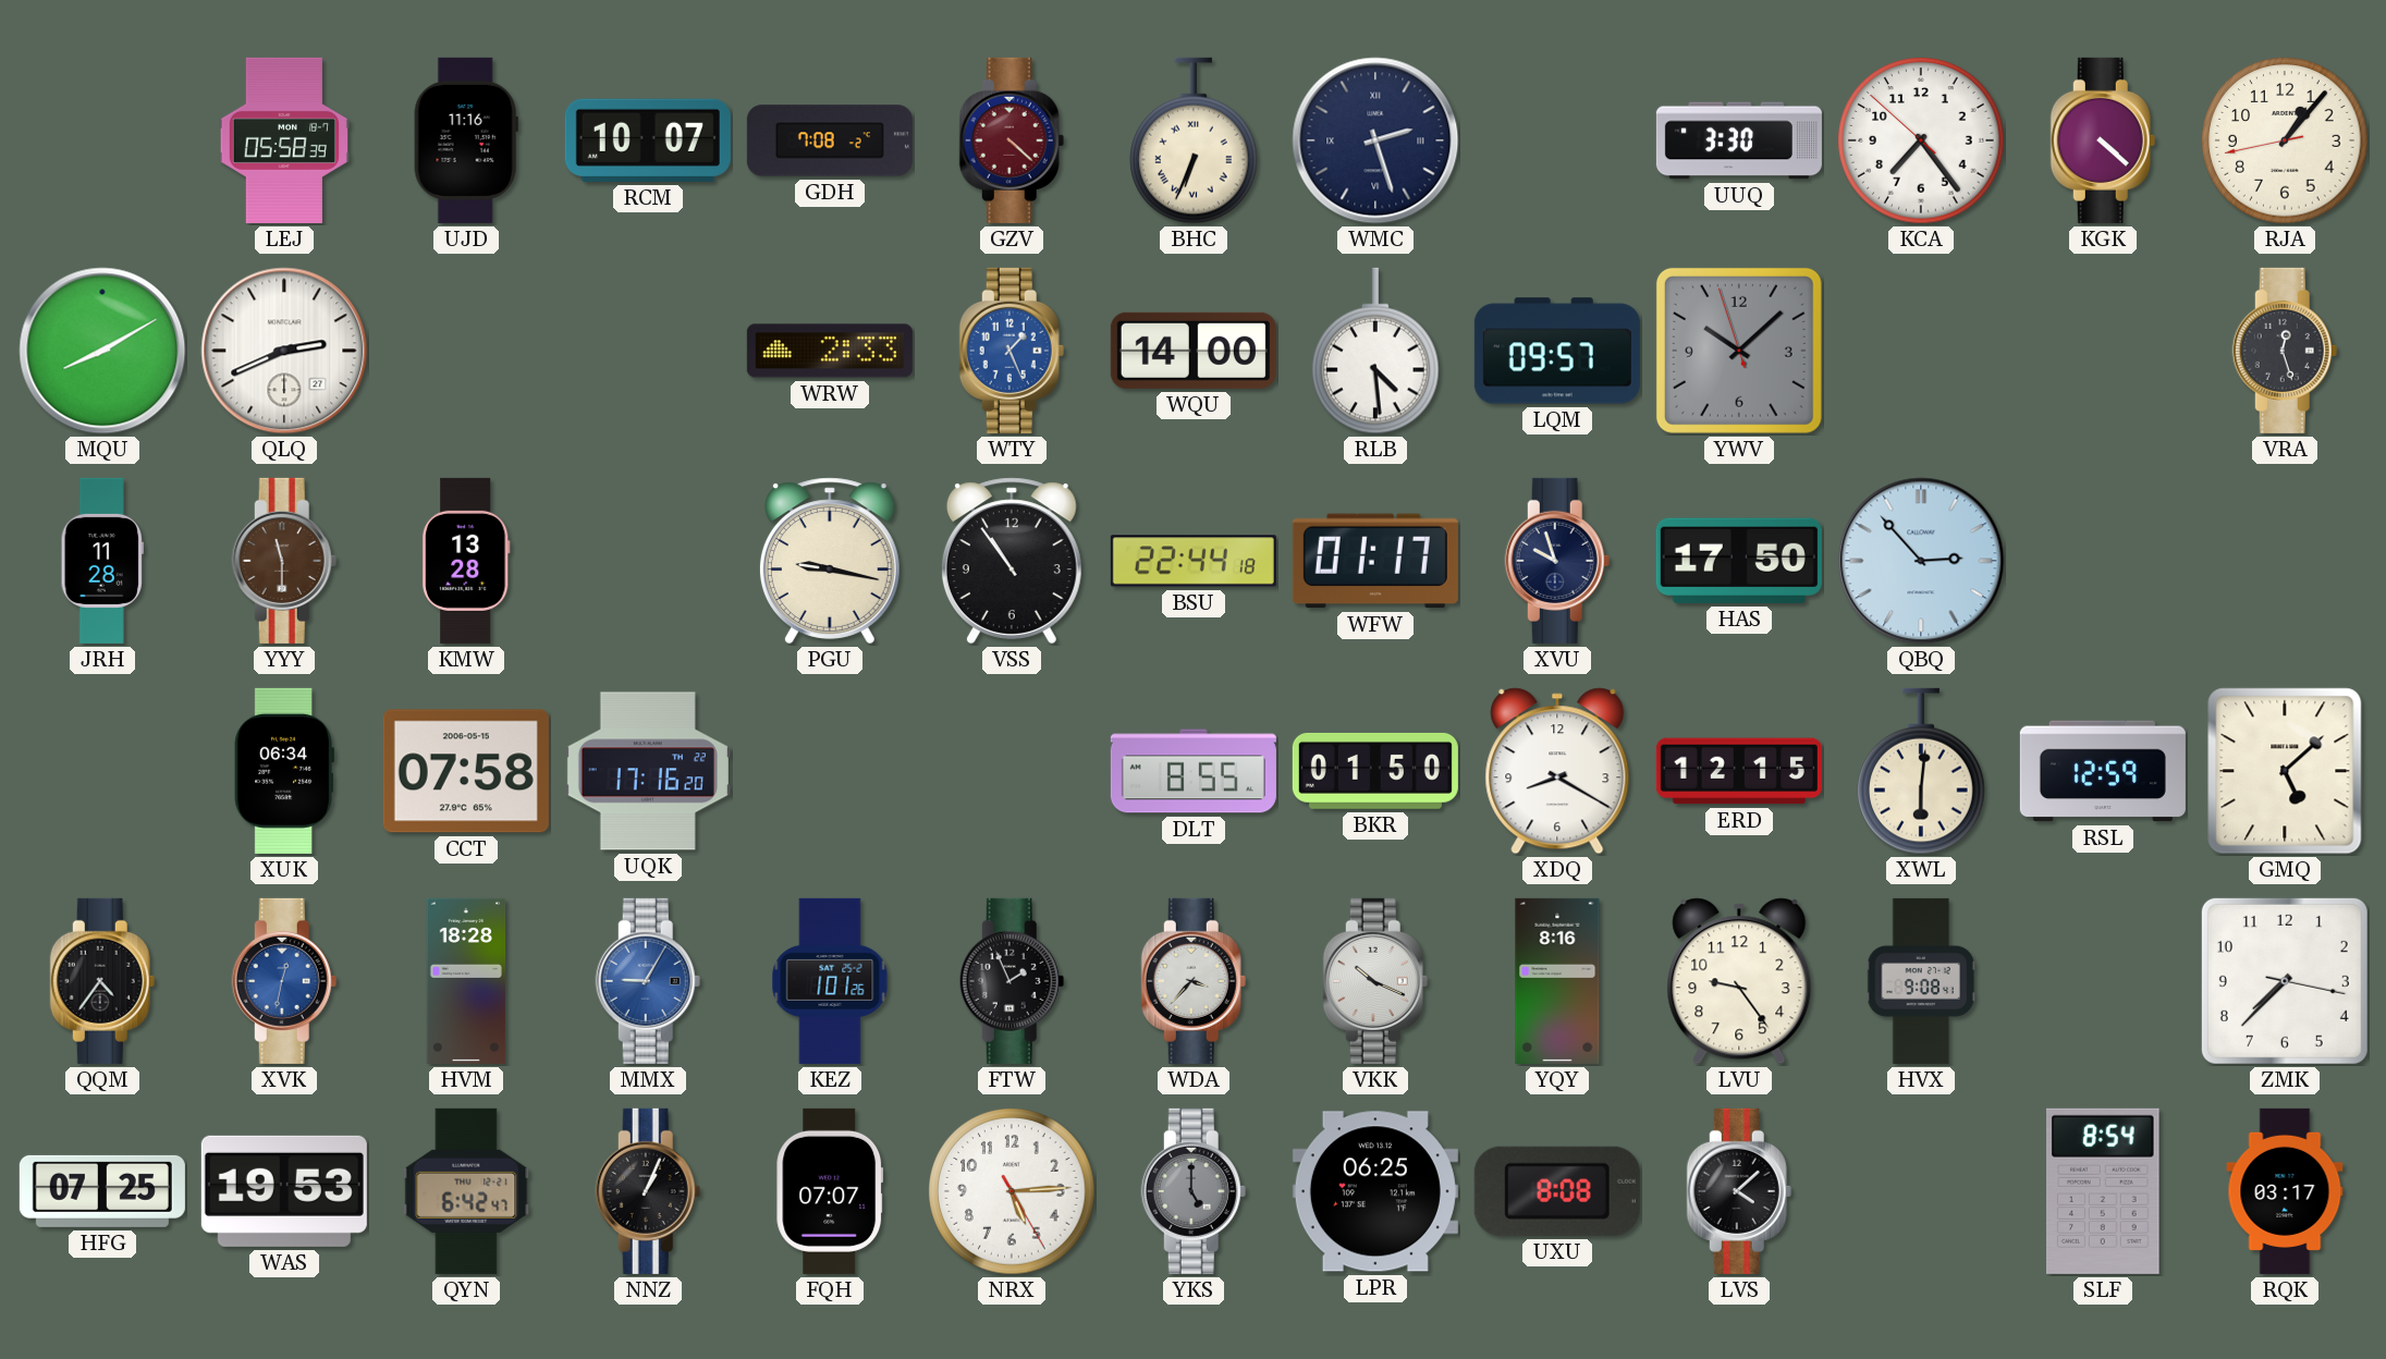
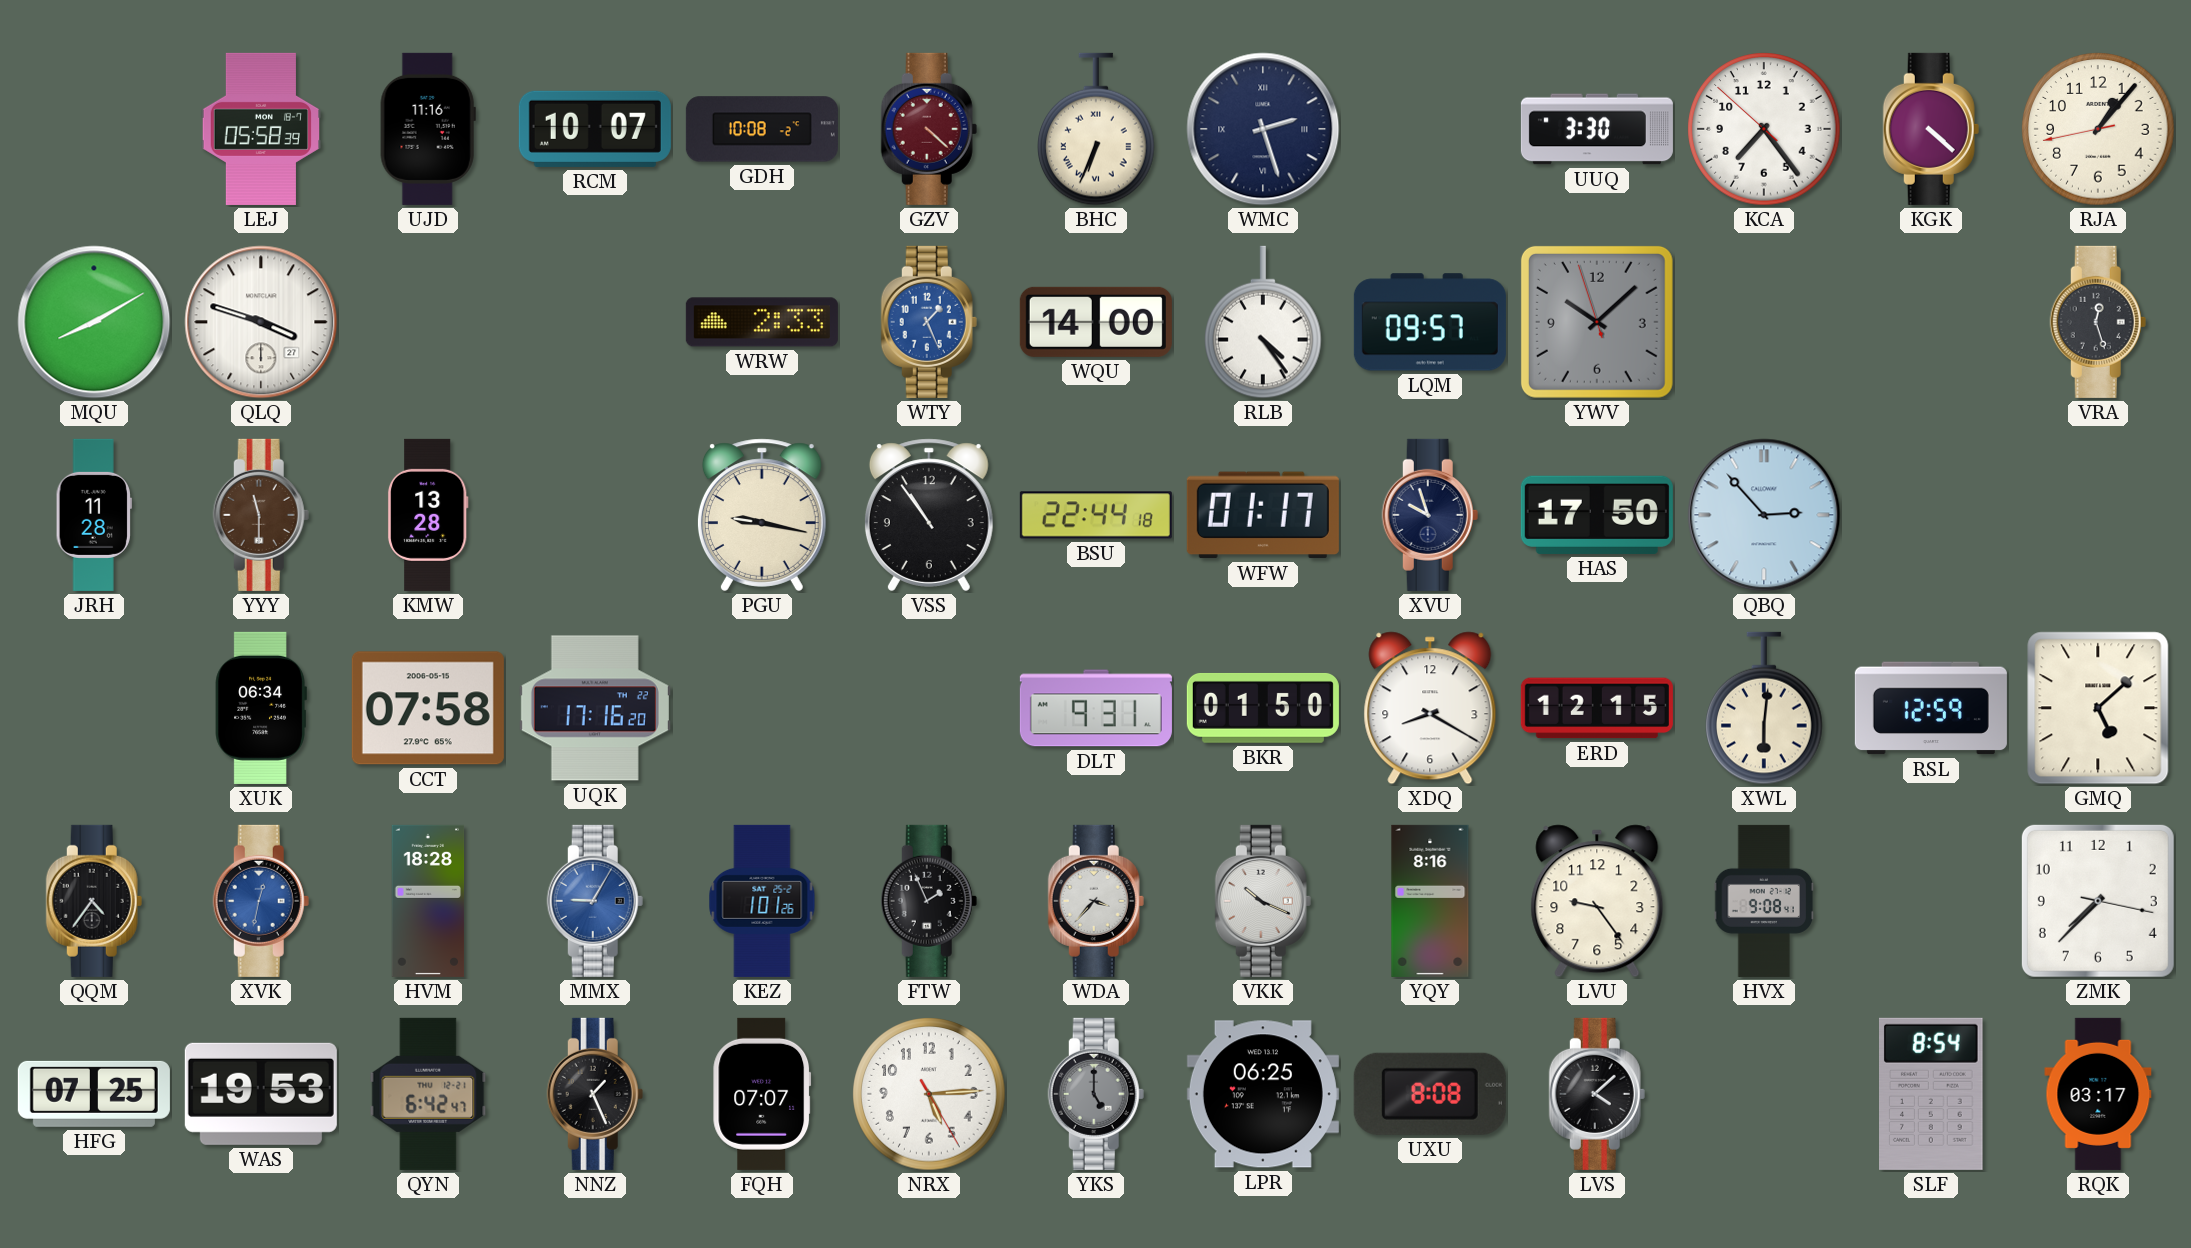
GDH: 7:08 -> 10:08
QLQ: 2:41 -> 3:48
RLB: 4:29 -> 4:24
DLT: 8:55 -> 9:31
NNZ: 1:04 -> 1:26
